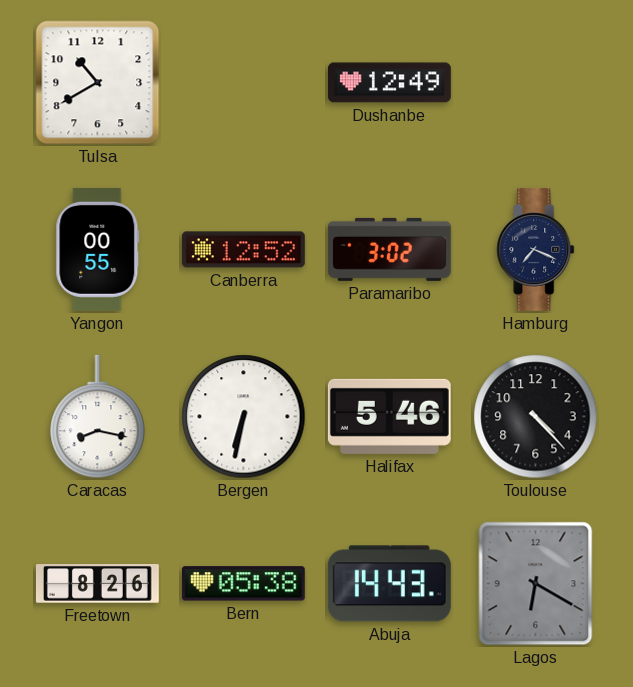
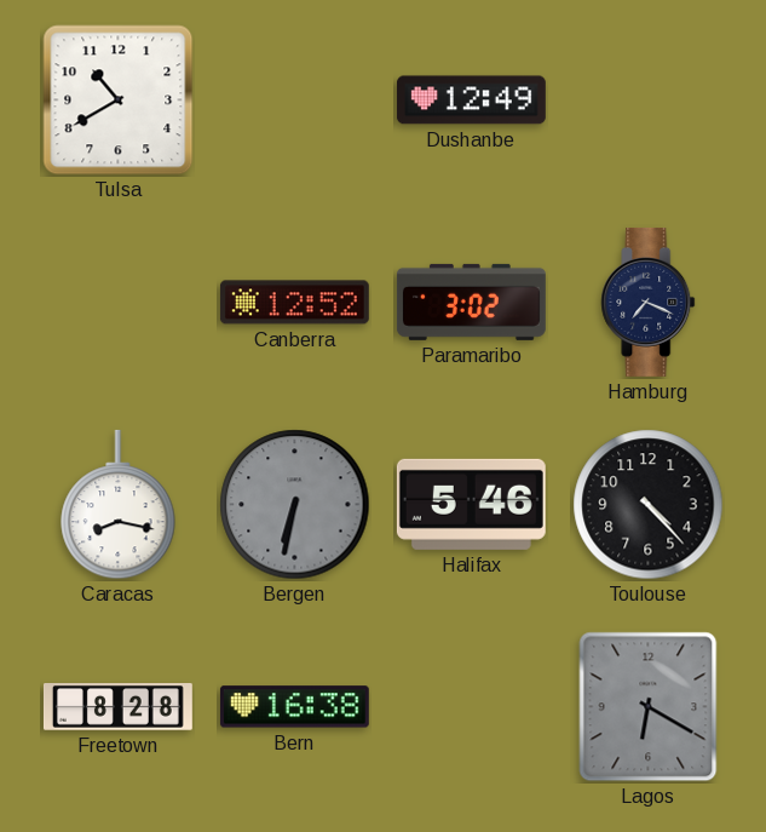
Yangon: 00:55 -> none
Bergen dial: white -> grey
Freetown: 8:26 -> 8:28
Bern: 05:38 -> 16:38
Abuja: 14:43 -> none
